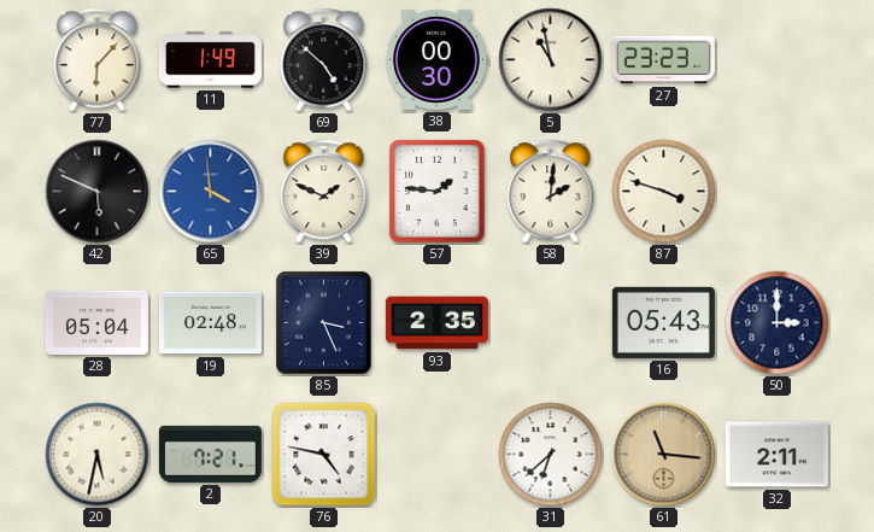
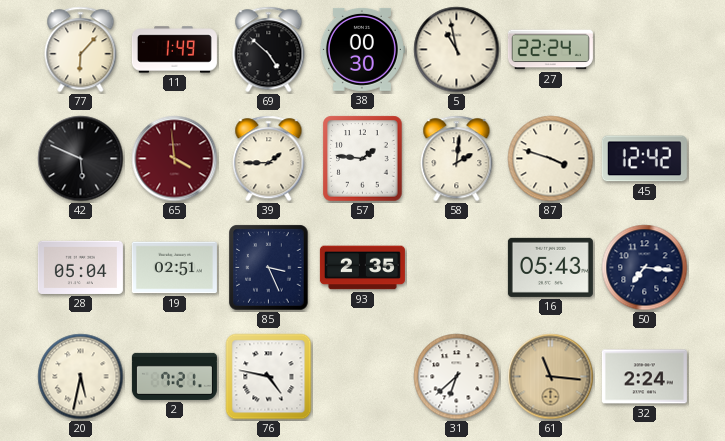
27: 23:23 -> 22:24
65 dial: blue -> burgundy
39: 1:49 -> 1:45
45: none -> 12:42
19: 02:48 -> 02:51
50: 3:00 -> 7:16
32: 2:11 -> 2:24
